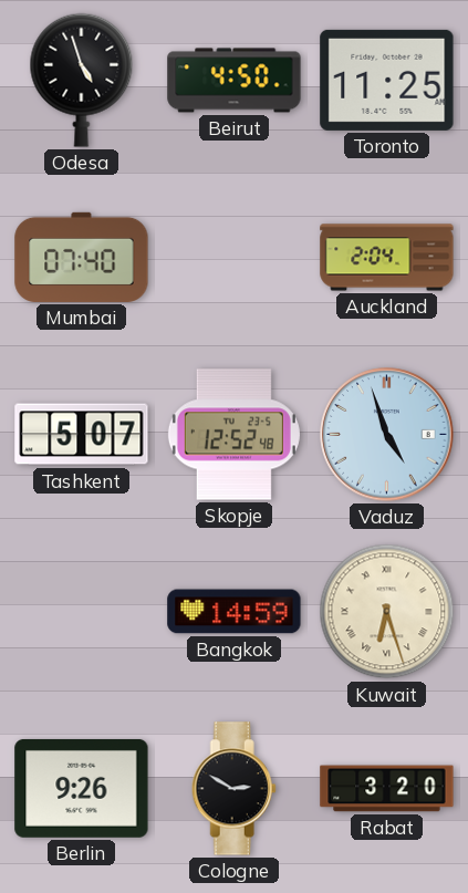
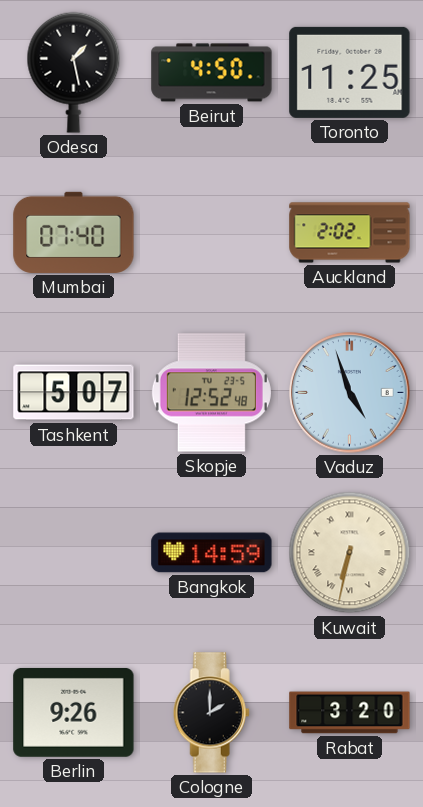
Odesa: 4:57 -> 1:28
Auckland: 2:04 -> 2:02
Kuwait: 6:27 -> 6:32
Cologne: 2:50 -> 2:00
